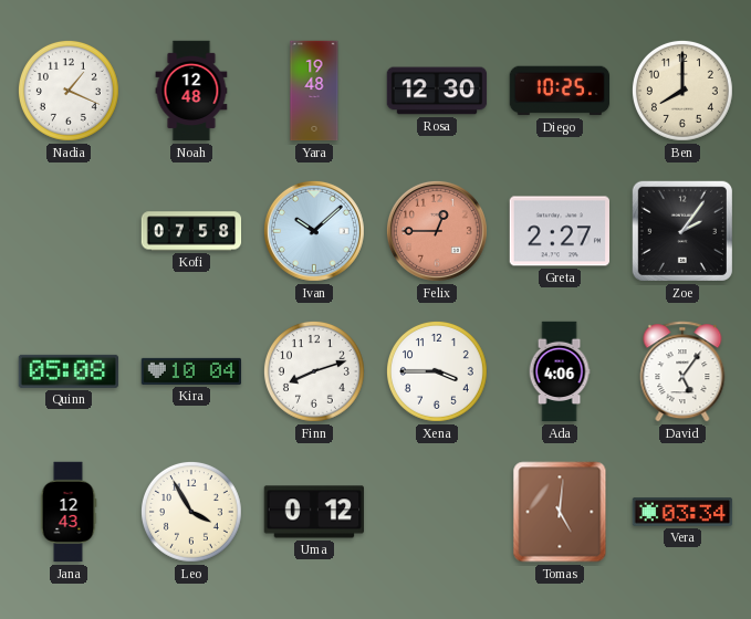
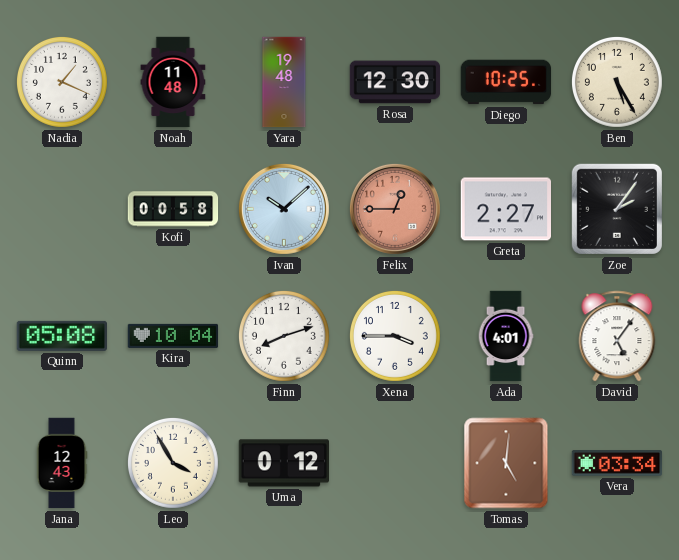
Noah: 12:48 -> 11:48
Ben: 8:00 -> 5:25
Kofi: 07:58 -> 00:58
Ada: 4:06 -> 4:01
